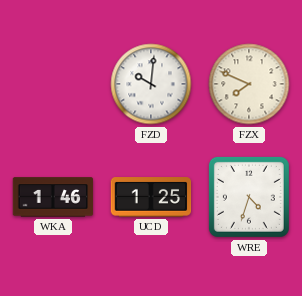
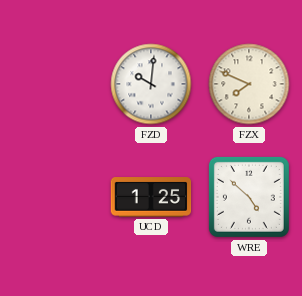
WKA: 1:46 -> none
WRE: 4:33 -> 4:52
